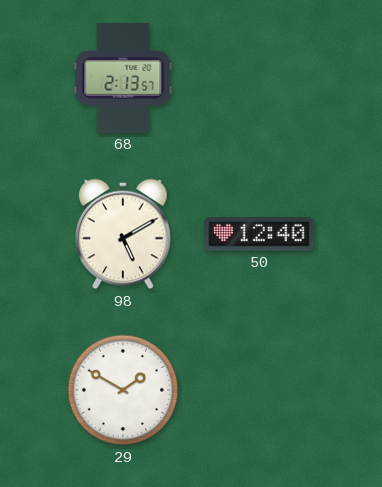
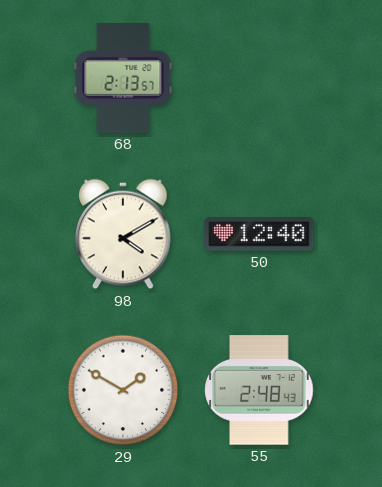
98: 5:10 -> 4:10
55: none -> 2:48
